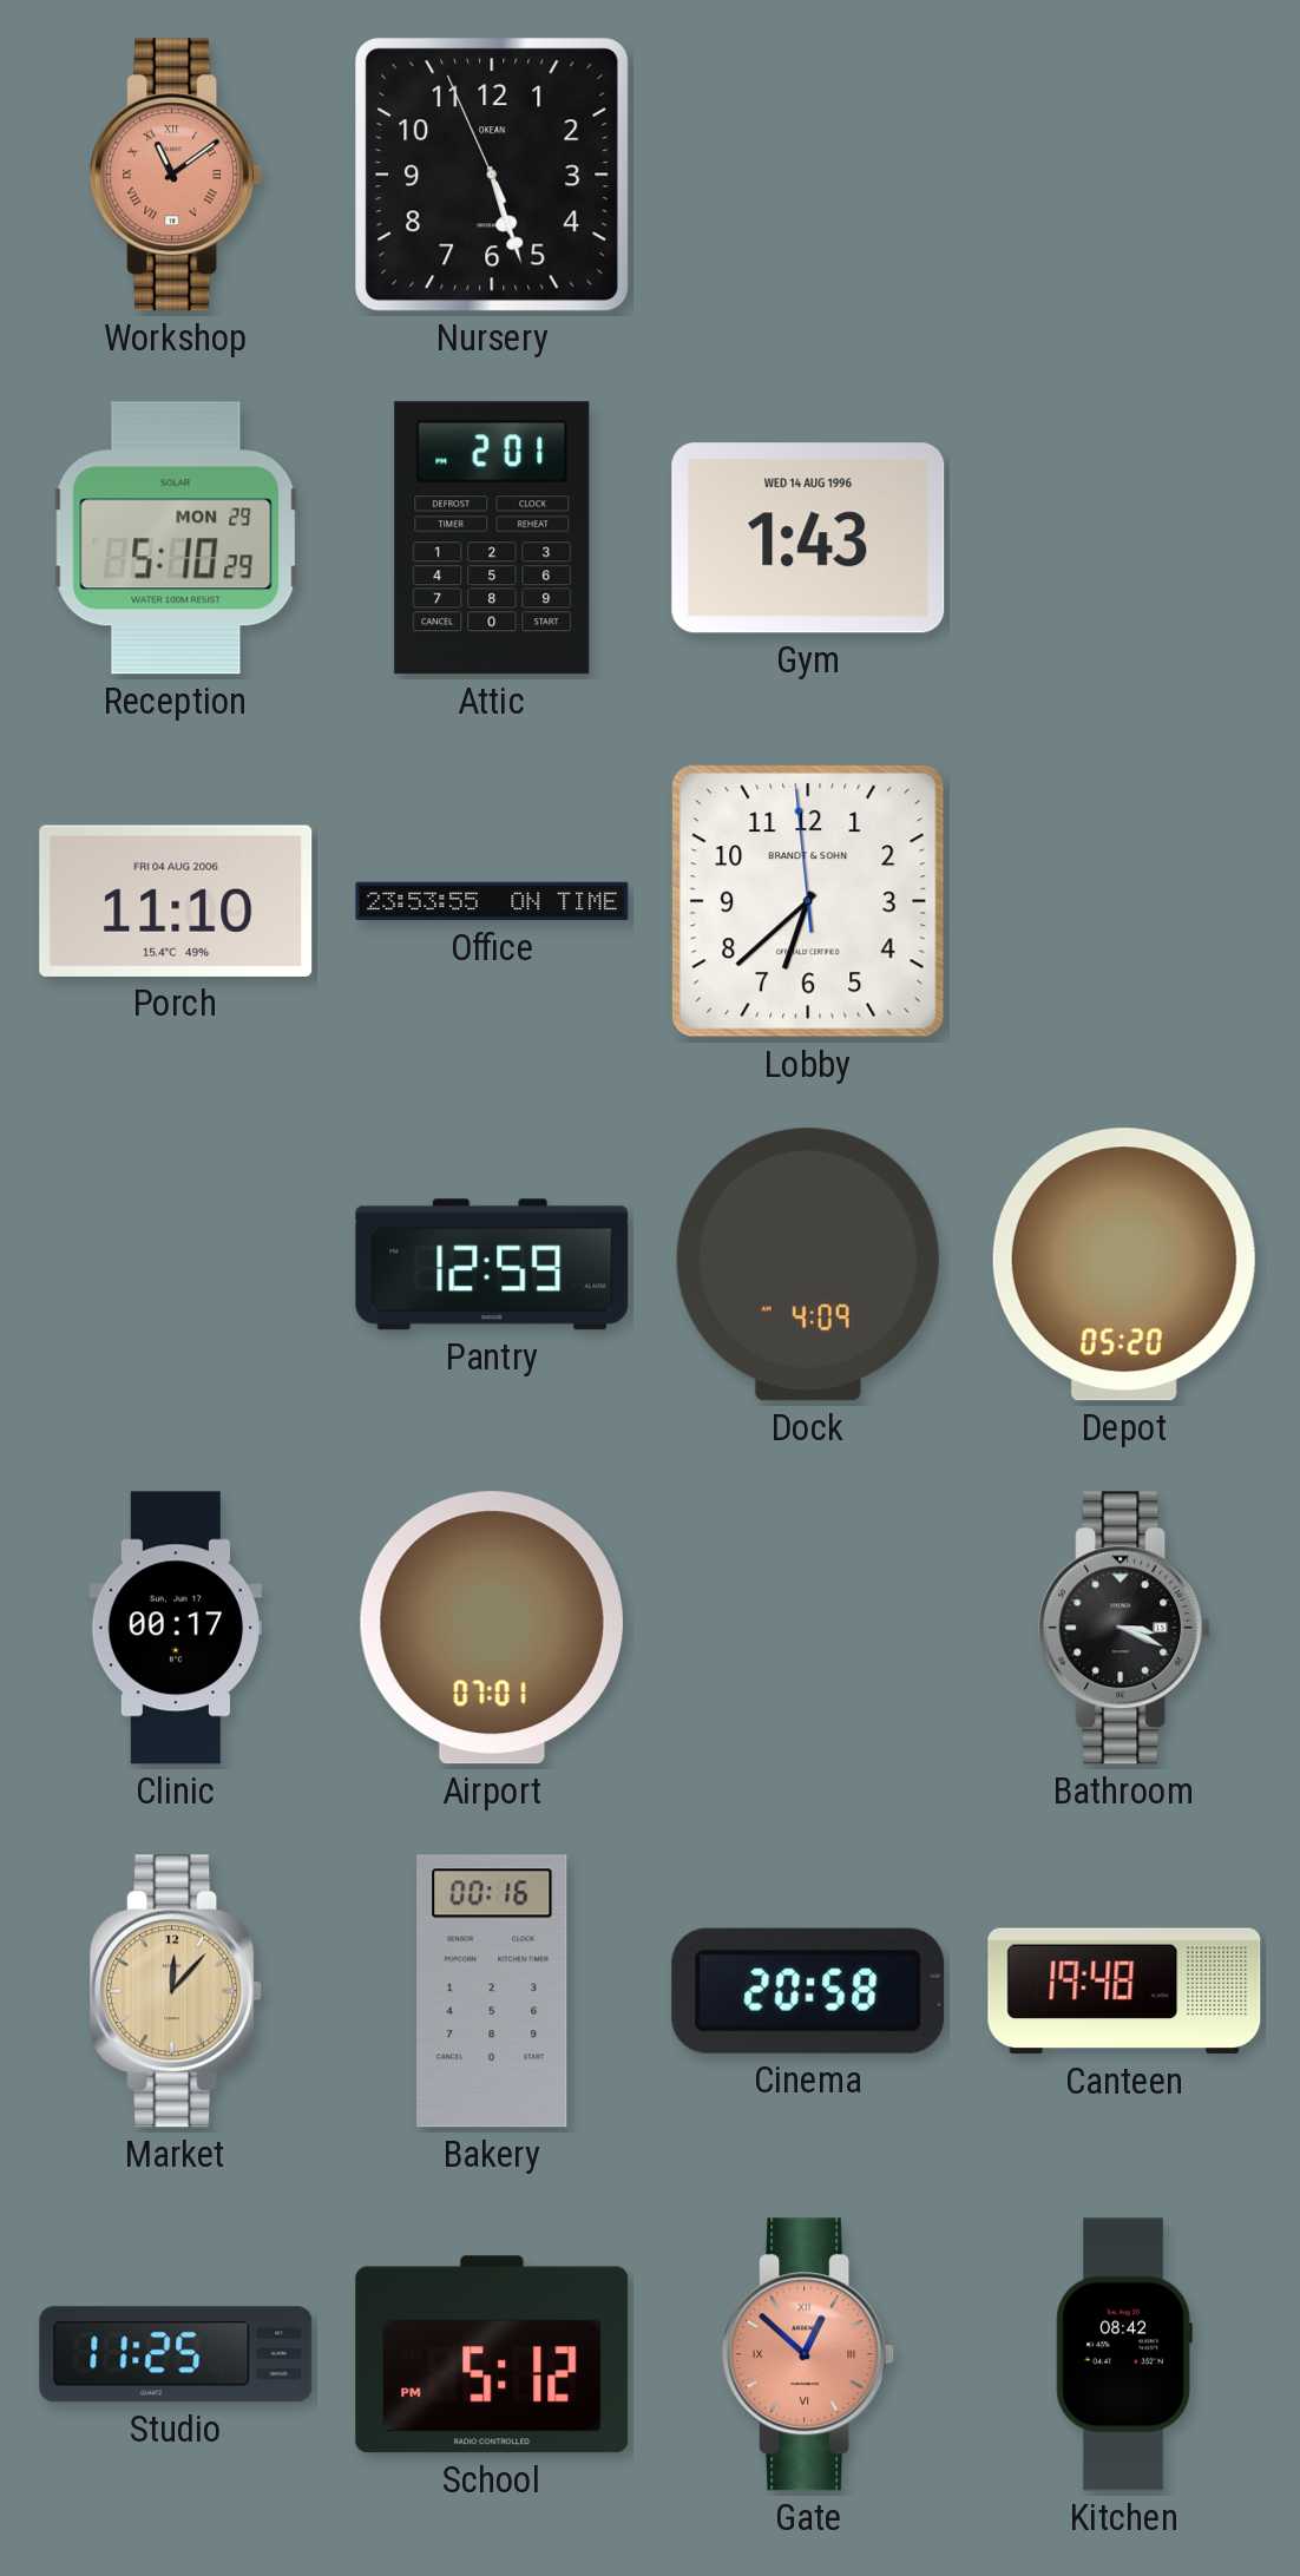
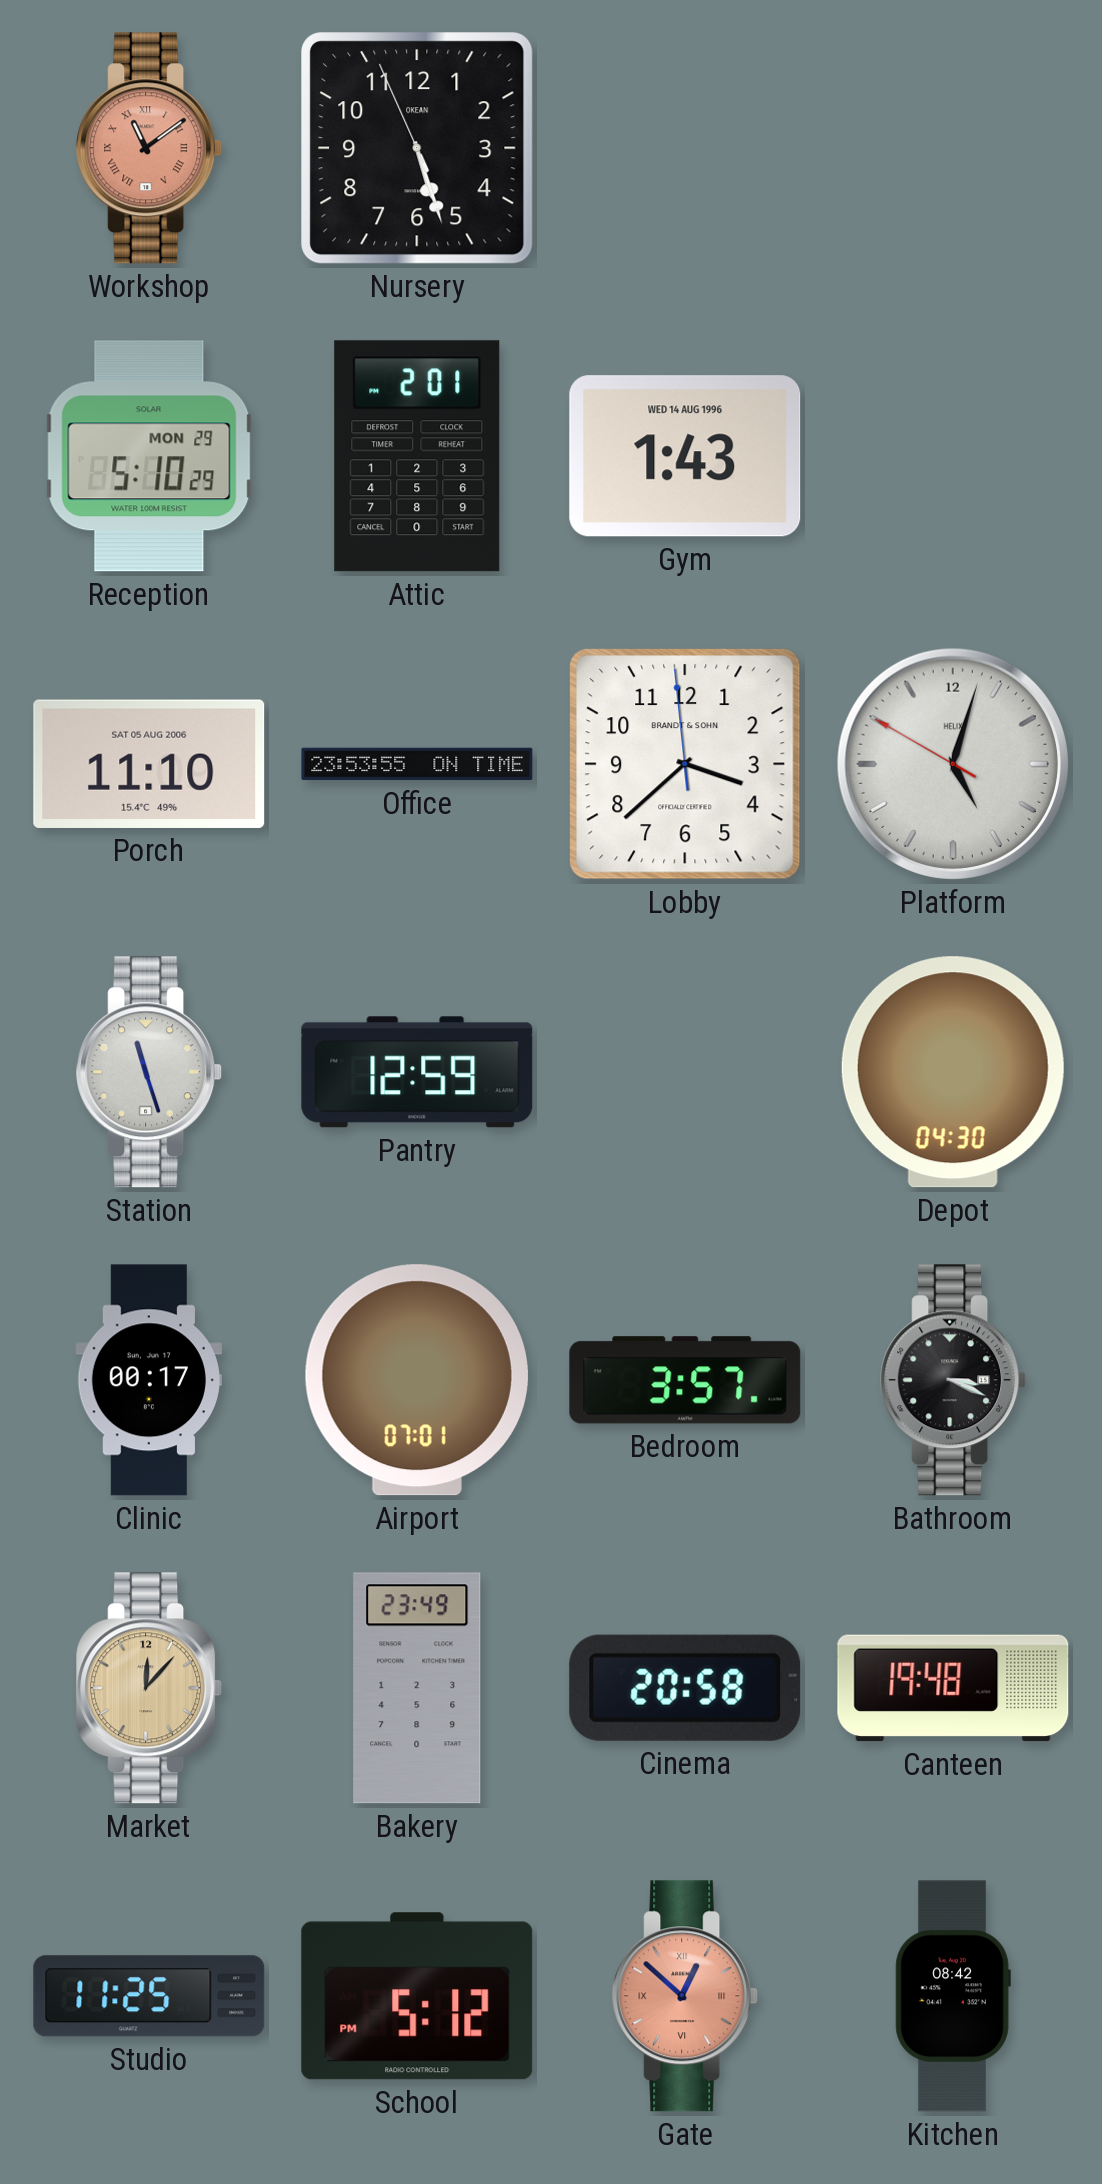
Porch date: FRI 04 AUG 2006 -> SAT 05 AUG 2006
Lobby: 6:37 -> 3:37
Platform: none -> 5:02
Station: none -> 11:27
Dock: 4:09 -> none
Depot: 05:20 -> 04:30
Bedroom: none -> 3:57
Bakery: 00:16 -> 23:49
